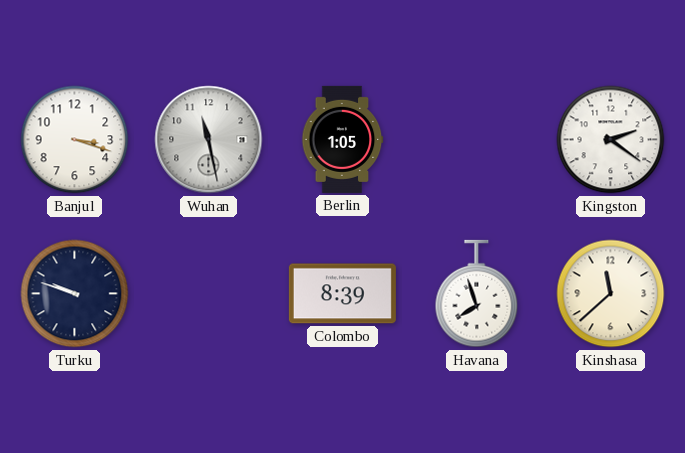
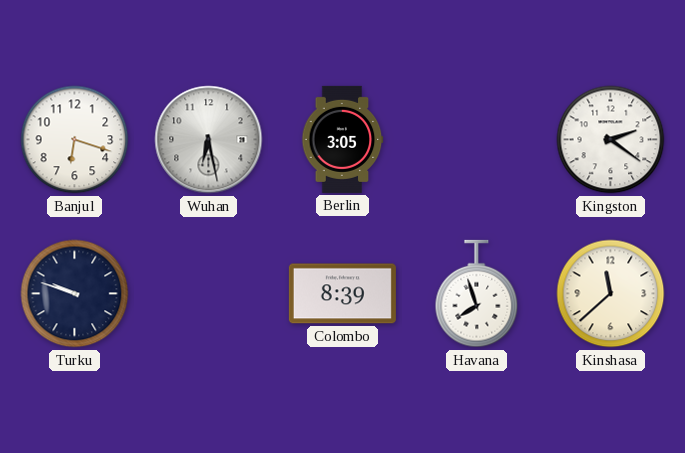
Banjul: 3:18 -> 6:18
Wuhan: 11:28 -> 6:28
Berlin: 1:05 -> 3:05
